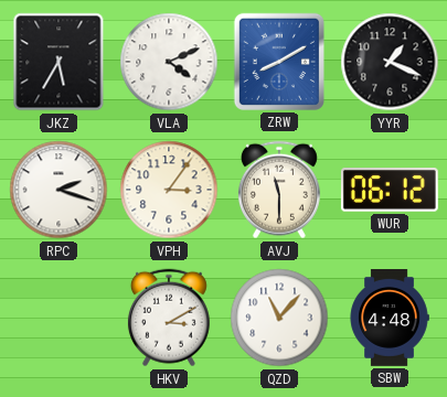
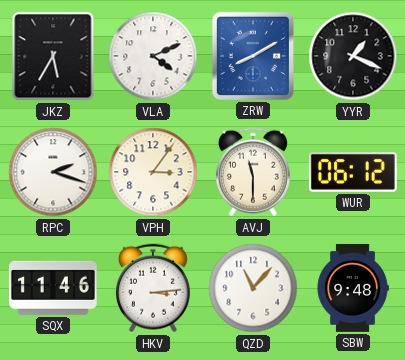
SQX: none -> 11:46
HKV: 3:10 -> 3:14
SBW: 4:48 -> 9:48
